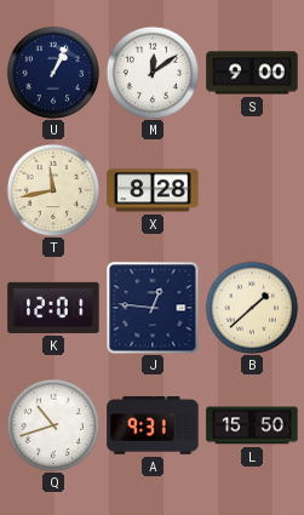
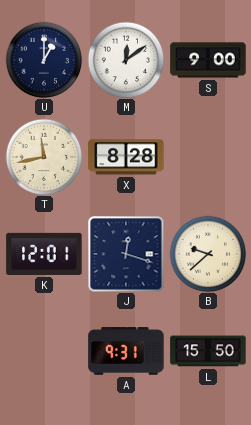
U: 1:04 -> 1:00
J: 12:46 -> 12:18
B: 1:38 -> 9:38
Q: 10:42 -> none
